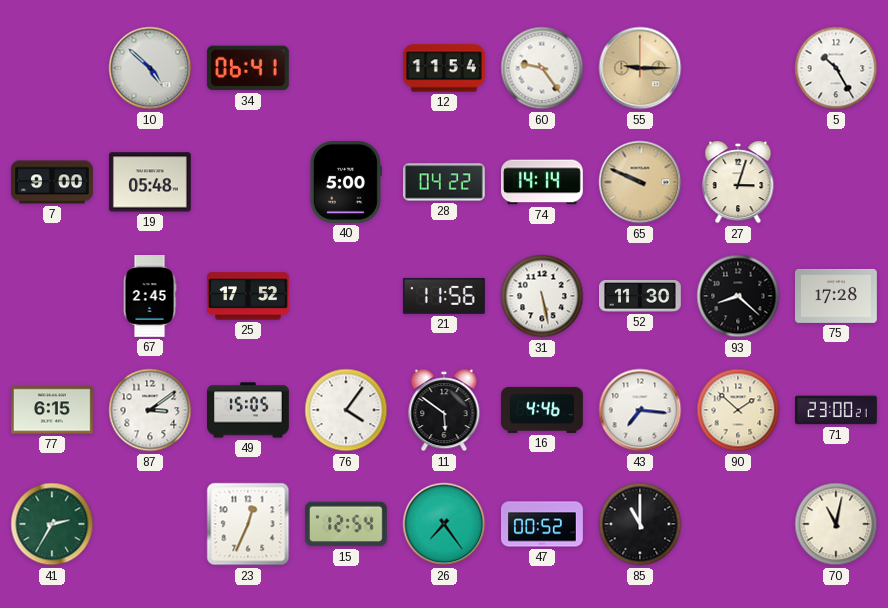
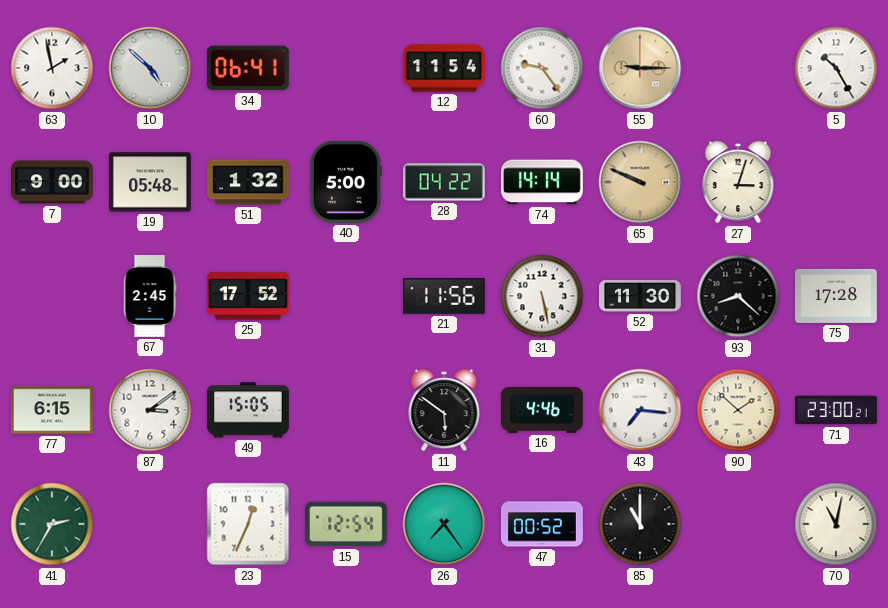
63: none -> 1:58
51: none -> 1:32
76: 4:06 -> none
